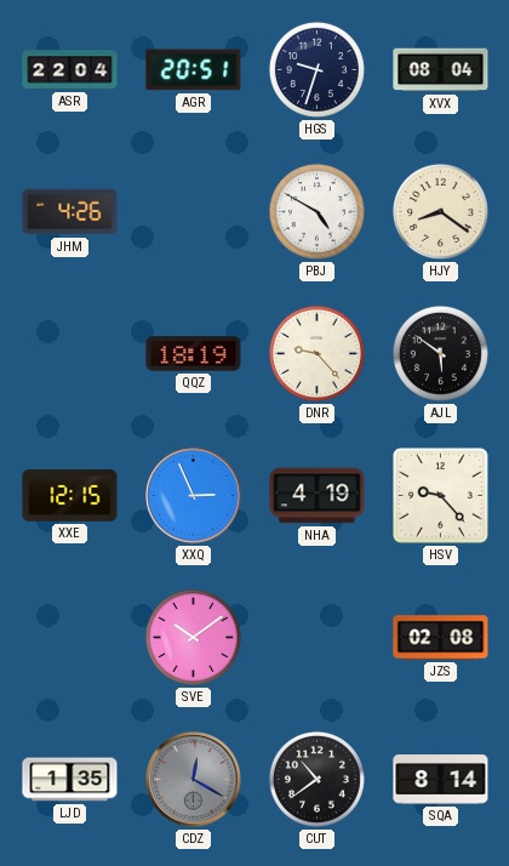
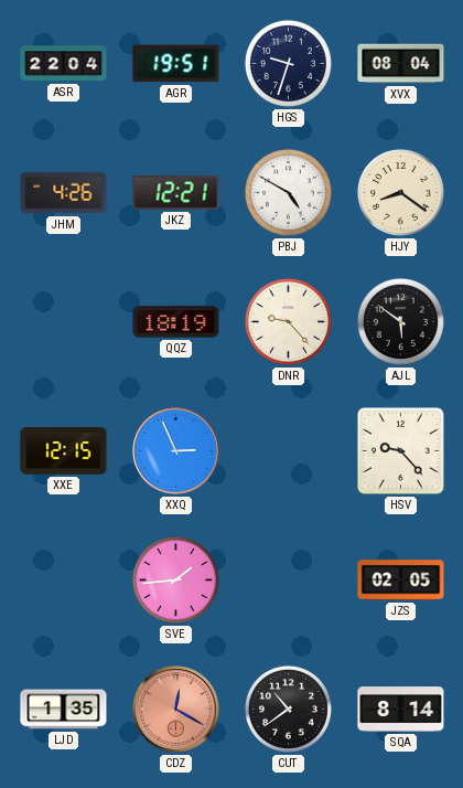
AGR: 20:51 -> 19:51
JKZ: none -> 12:21
NHA: 4:19 -> none
SVE: 10:09 -> 1:44
JZS: 02:08 -> 02:05
CDZ dial: grey -> salmon
